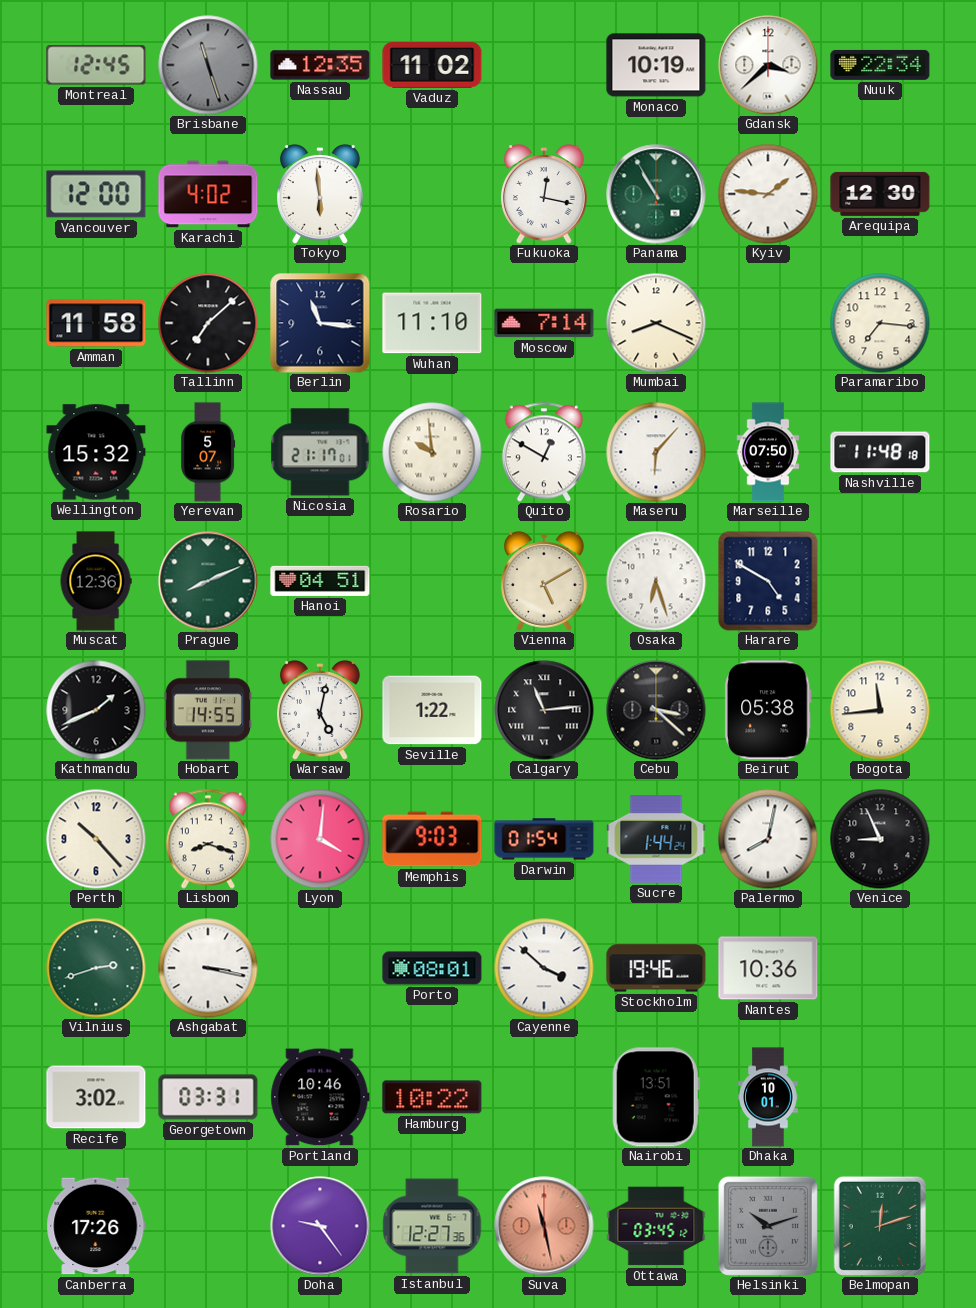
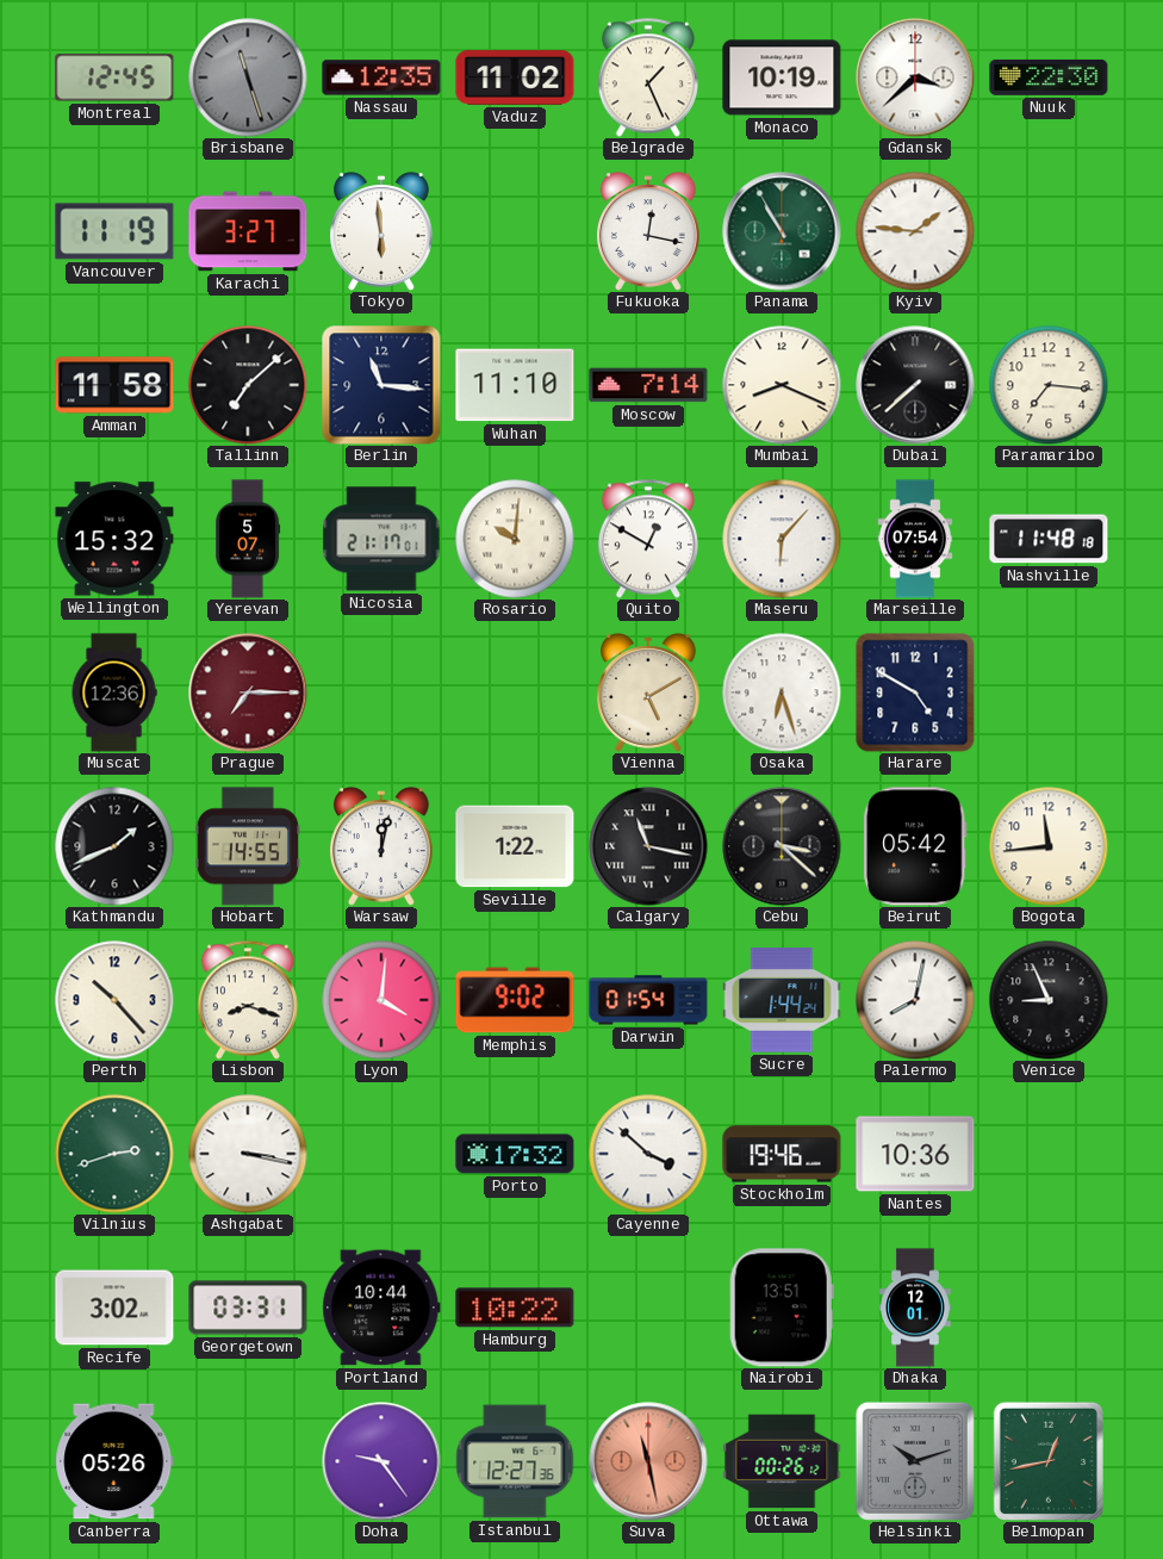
Belgrade: none -> 1:26
Nuuk: 22:34 -> 22:30
Vancouver: 12:00 -> 11:19
Karachi: 4:02 -> 3:27
Arequipa: 12:30 -> none
Dubai: none -> 7:38
Rosario: 9:59 -> 10:01
Marseille: 07:50 -> 07:54
Prague: 8:11 -> 7:15
Prague dial: green -> burgundy
Hanoi: 04:51 -> none
Warsaw: 5:02 -> 12:02
Calgary: 11:14 -> 11:17
Beirut: 05:38 -> 05:42
Memphis: 9:03 -> 9:02
Porto: 08:01 -> 17:32
Portland: 10:46 -> 10:44
Dhaka: 10:01 -> 12:01
Canberra: 17:26 -> 05:26
Ottawa: 03:45 -> 00:26
Belmopan: 12:12 -> 12:43
